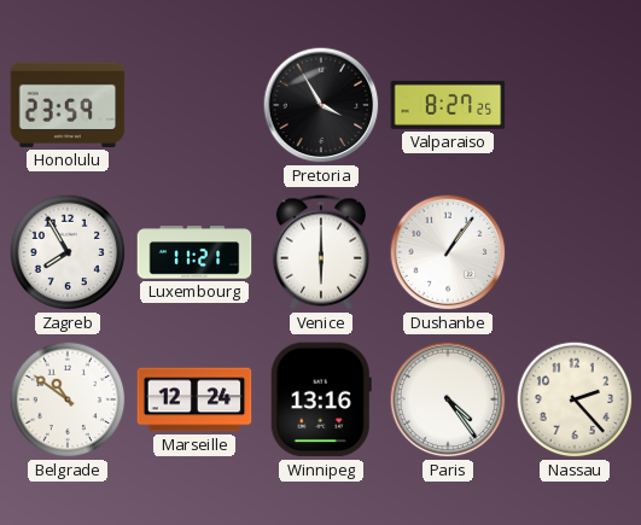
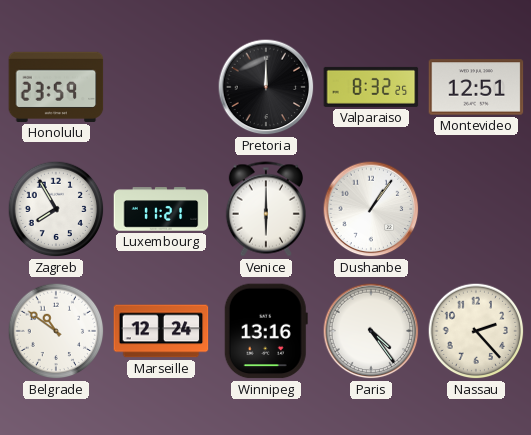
Pretoria: 3:55 -> 12:00
Valparaiso: 8:27 -> 8:32
Montevideo: none -> 12:51
